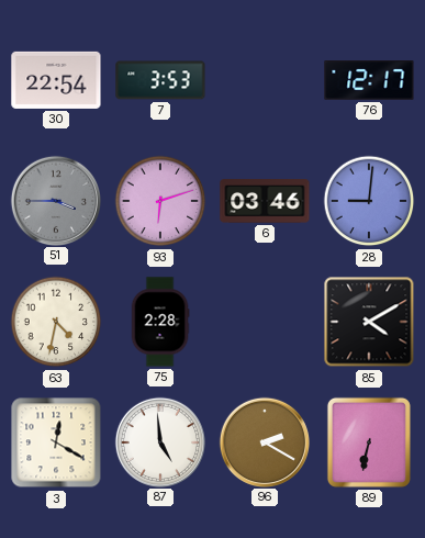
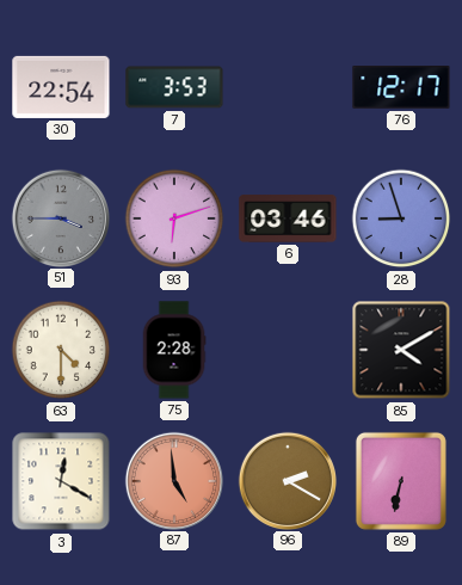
28: 9:01 -> 8:57
63: 4:32 -> 4:30
87 dial: white -> salmon
